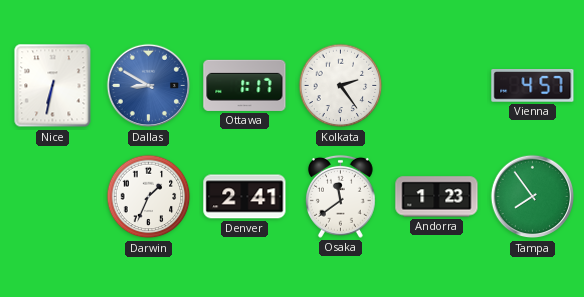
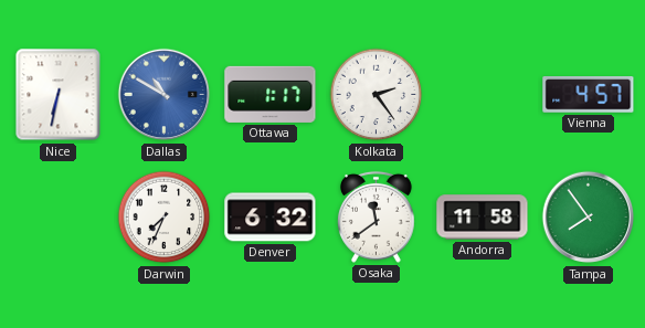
Dallas: 8:50 -> 10:50
Darwin: 1:34 -> 7:34
Denver: 2:41 -> 6:32
Andorra: 1:23 -> 11:58
